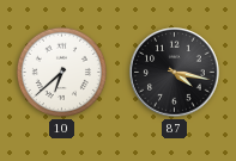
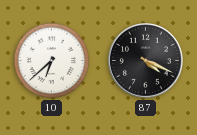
87: 4:17 -> 4:19
